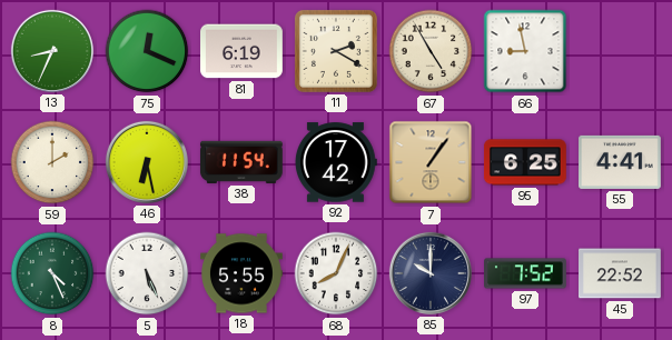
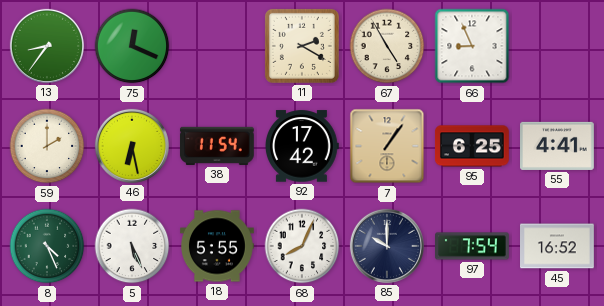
13: 8:34 -> 8:36
81: 6:19 -> none
66: 8:58 -> 8:56
97: 7:52 -> 7:54
45: 22:52 -> 16:52
